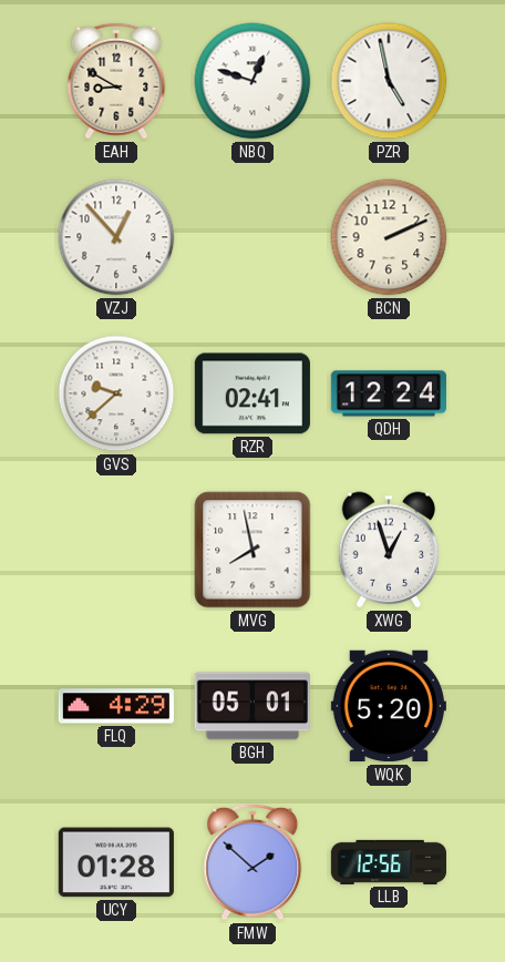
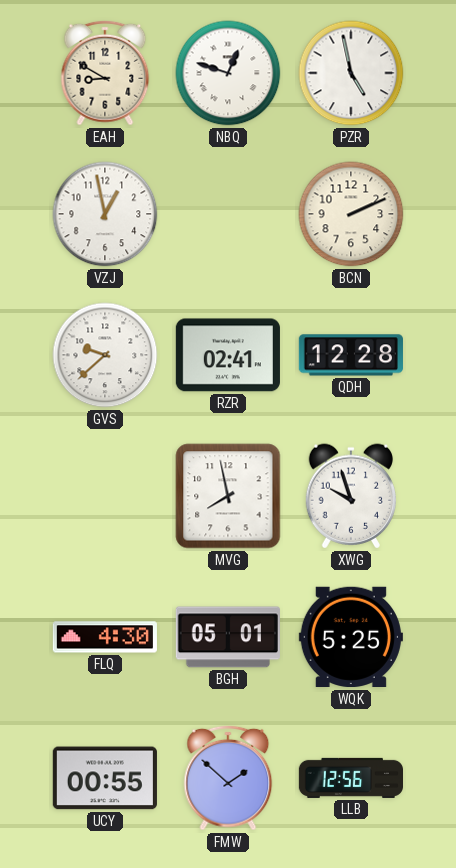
VZJ: 12:53 -> 12:58
QDH: 12:24 -> 12:28
XWG: 12:57 -> 9:57
FLQ: 4:29 -> 4:30
WQK: 5:20 -> 5:25
UCY: 01:28 -> 00:55
